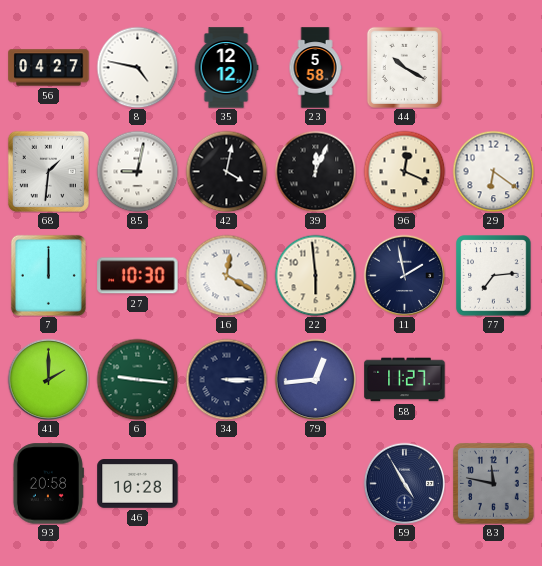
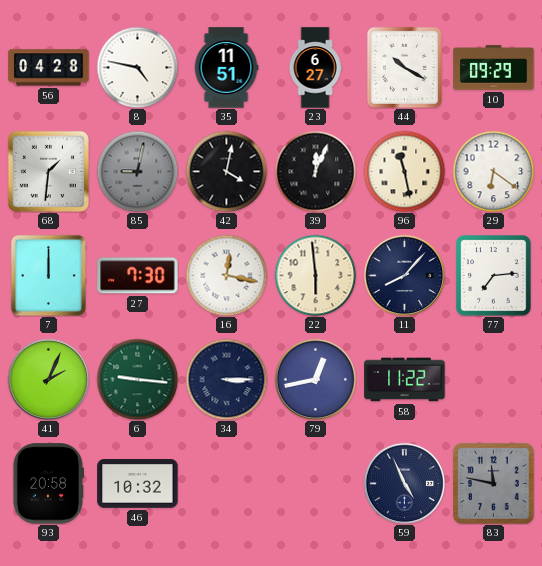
56: 04:27 -> 04:28
35: 12:12 -> 11:51
23: 5:58 -> 6:27
10: none -> 09:29
85 dial: white -> grey
96: 12:19 -> 11:28
27: 10:30 -> 7:30
16: 12:20 -> 12:17
11: 1:58 -> 8:07
41: 2:00 -> 2:04
79: 12:44 -> 12:43
58: 11:27 -> 11:22
46: 10:28 -> 10:32
59: 4:55 -> 4:56
